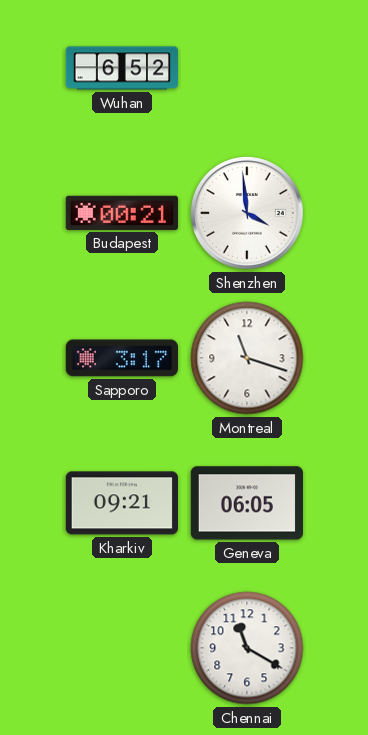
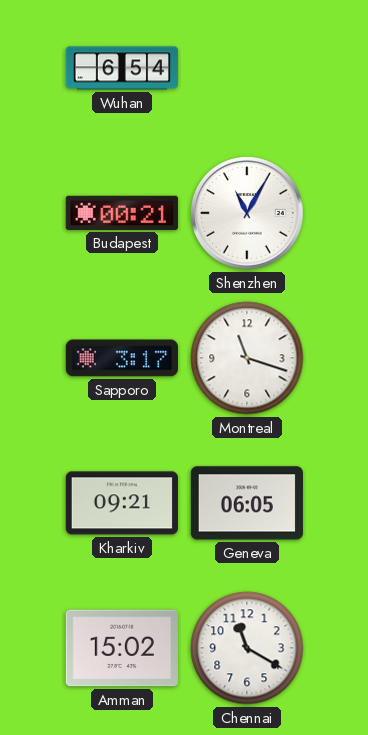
Wuhan: 6:52 -> 6:54
Shenzhen: 3:59 -> 11:05
Amman: none -> 15:02
